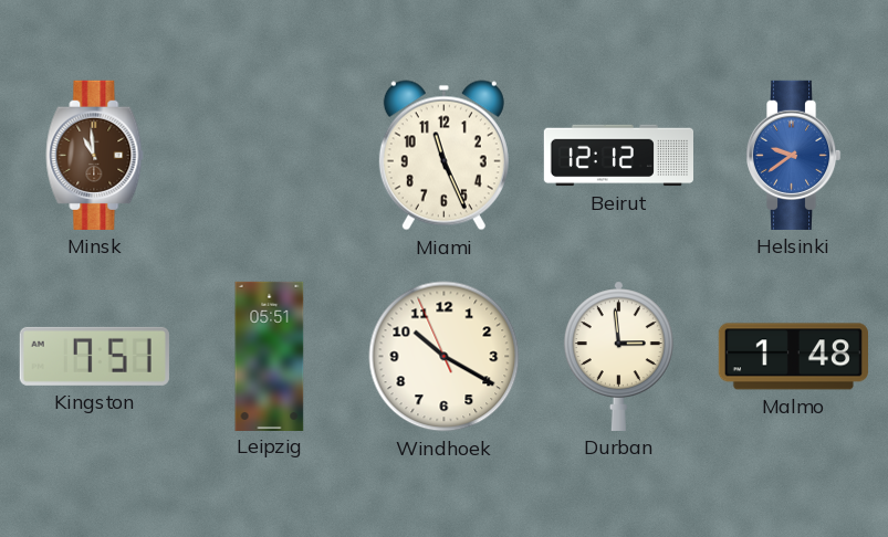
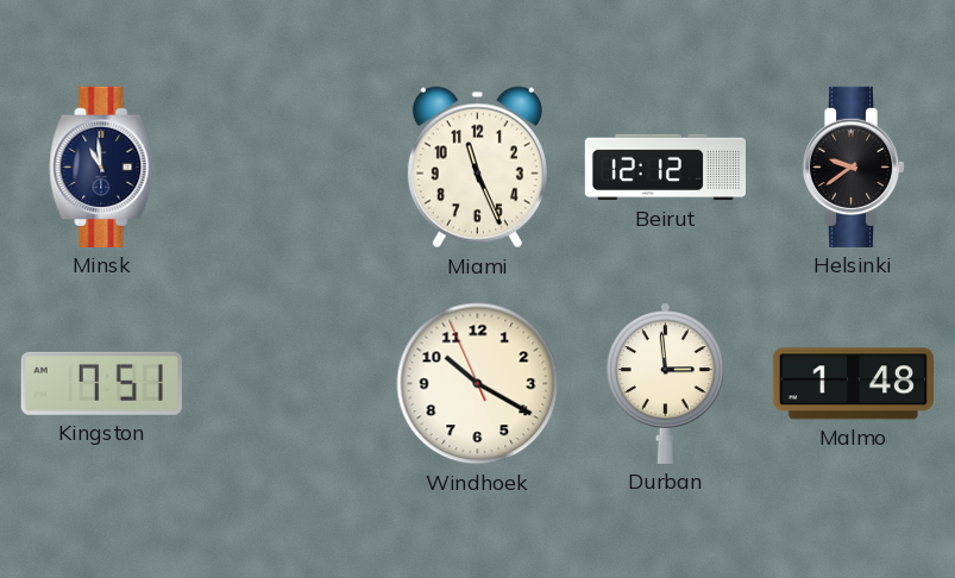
Minsk dial: brown -> navy
Helsinki dial: blue -> black
Leipzig: 05:51 -> none
